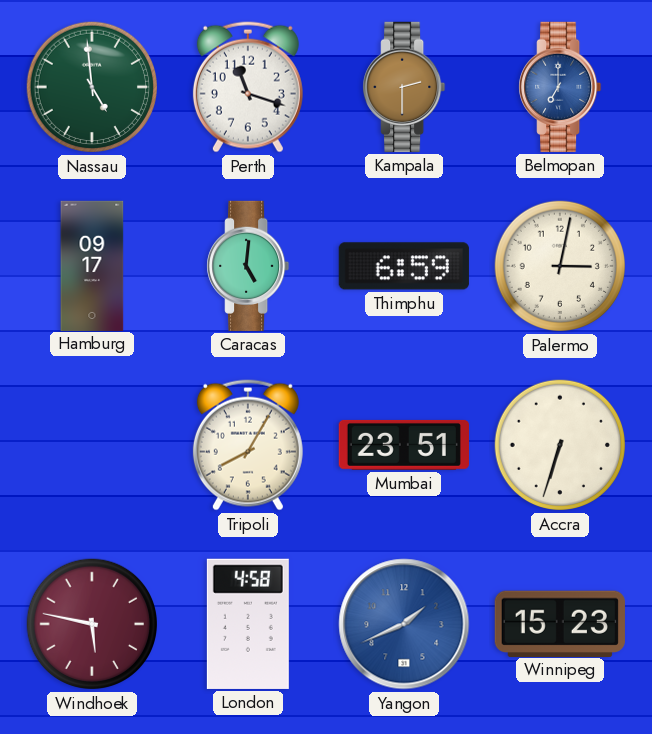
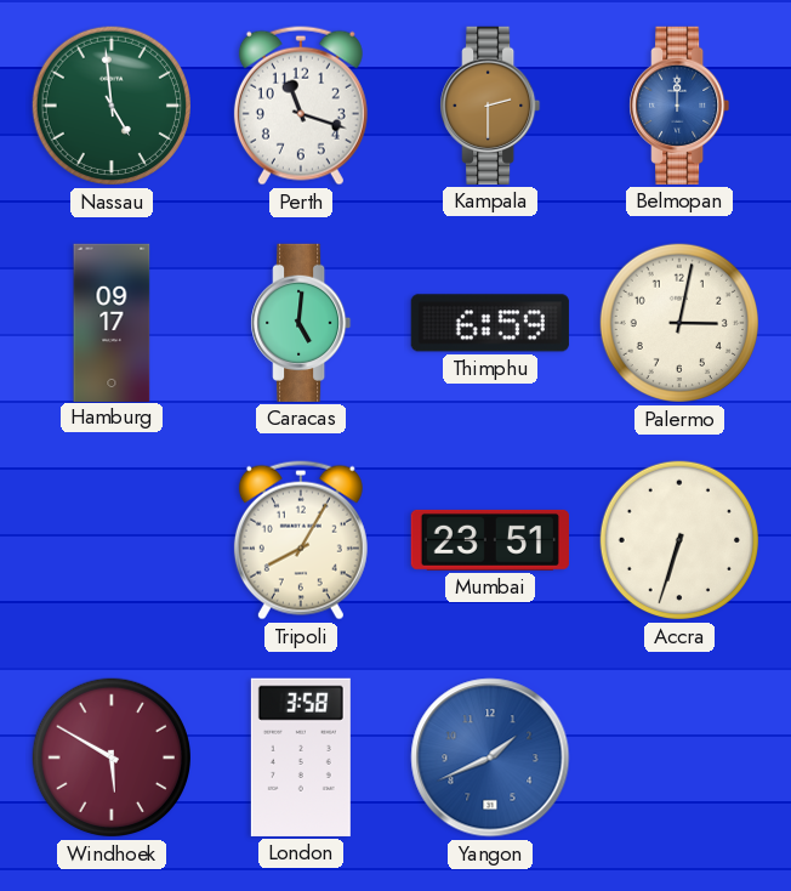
Belmopan: 7:00 -> 12:00
Windhoek: 5:47 -> 5:50
London: 4:58 -> 3:58
Winnipeg: 15:23 -> none
